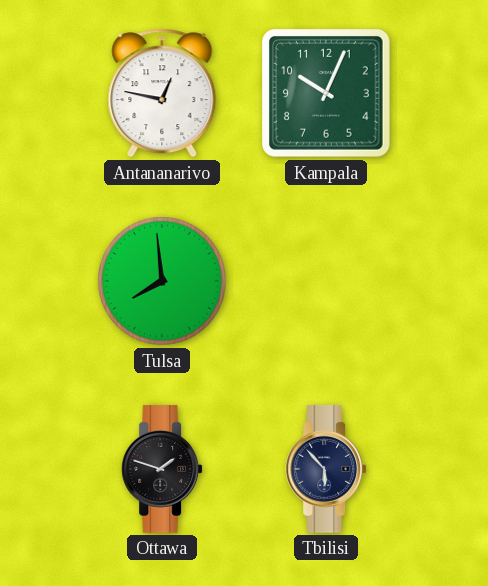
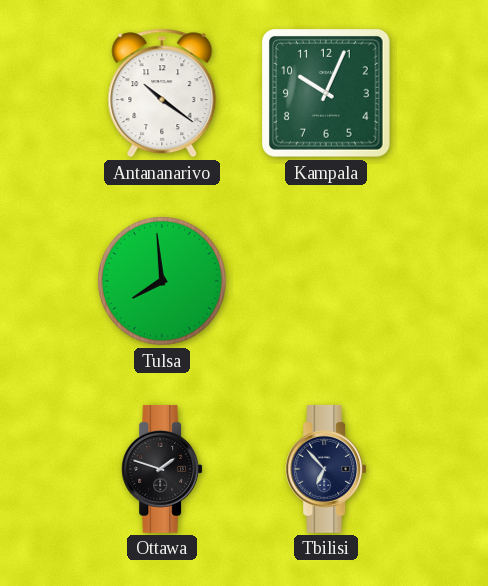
Antananarivo: 12:47 -> 10:21
Tbilisi: 5:53 -> 6:53
